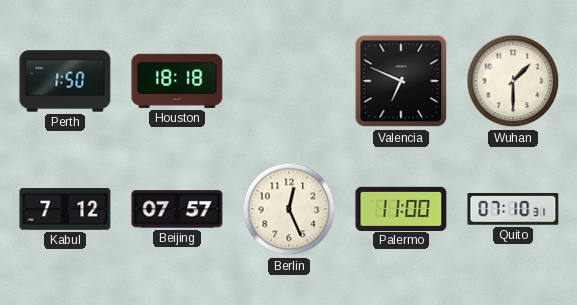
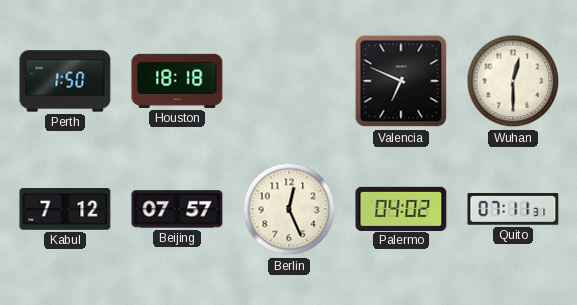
Wuhan: 1:30 -> 12:30
Palermo: 11:00 -> 04:02
Quito: 07:10 -> 07:11
